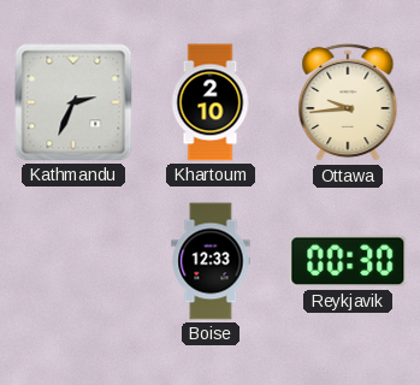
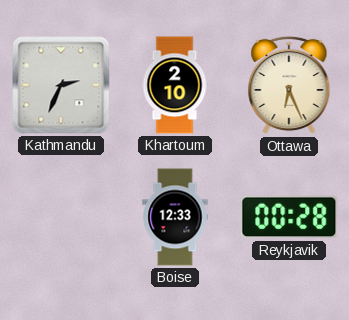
Ottawa: 9:44 -> 6:26
Reykjavik: 00:30 -> 00:28
